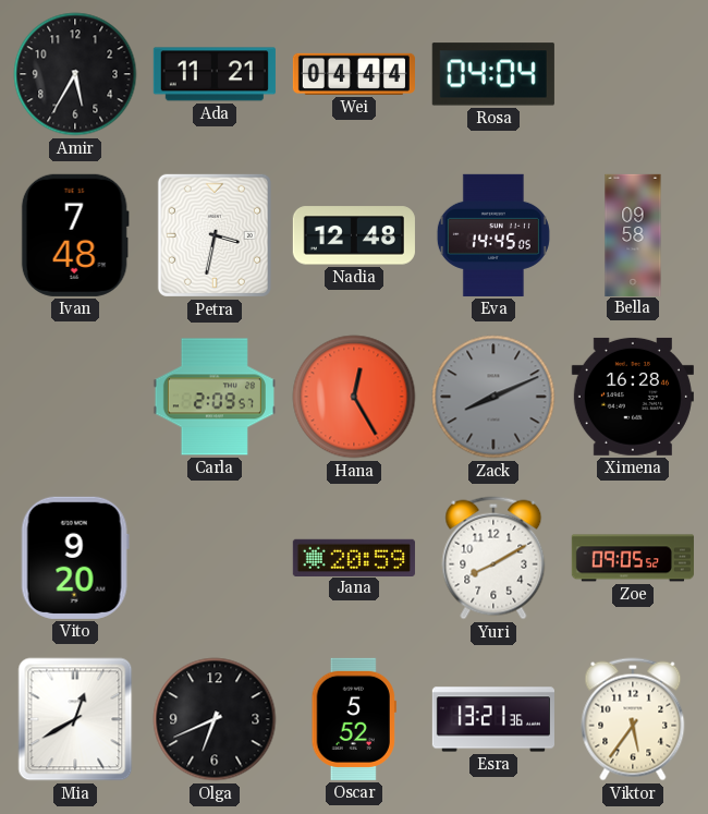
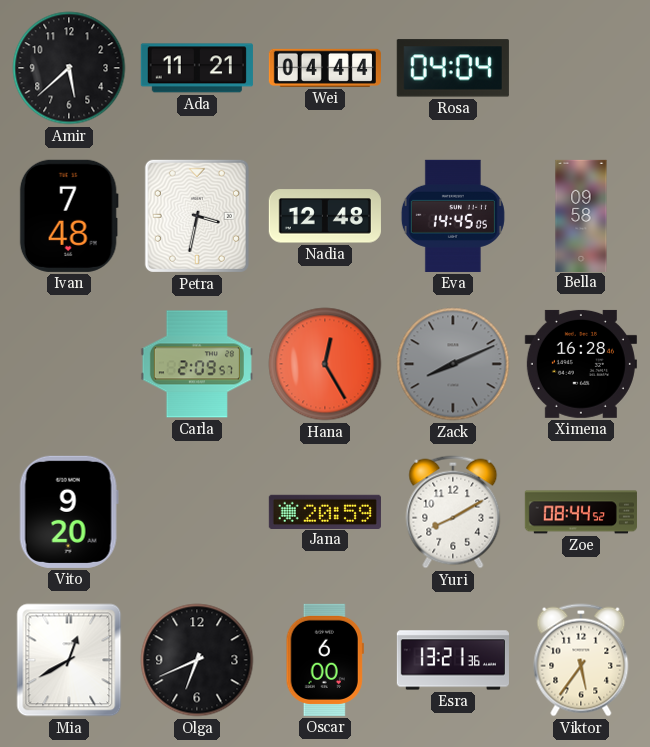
Amir: 5:35 -> 5:38
Zoe: 09:05 -> 08:44
Oscar: 5:52 -> 6:00
